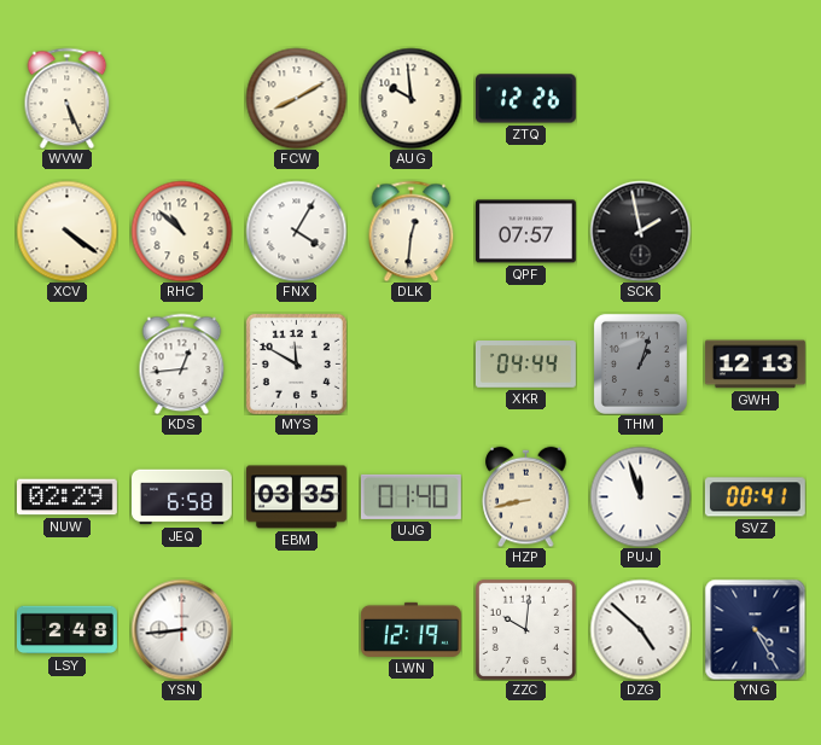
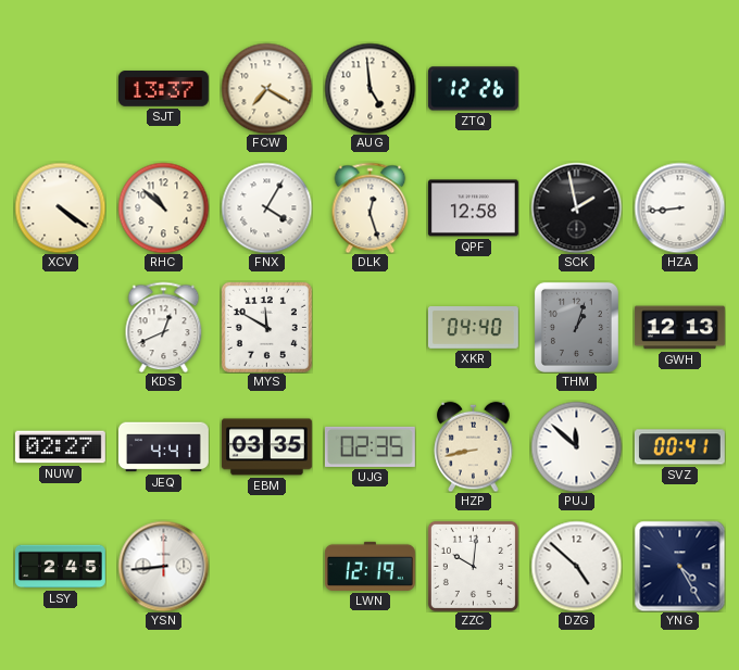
WVW: 5:26 -> none
SJT: none -> 13:37
FCW: 8:10 -> 7:20
AUG: 9:59 -> 4:59
DLK: 12:31 -> 12:27
QPF: 07:57 -> 12:58
HZA: none -> 8:44
KDS: 12:44 -> 12:41
XKR: 04:44 -> 04:40
NUW: 02:29 -> 02:27
JEQ: 6:58 -> 4:41
UJG: 01:40 -> 02:35
PUJ: 11:57 -> 11:52
LSY: 2:48 -> 2:45
